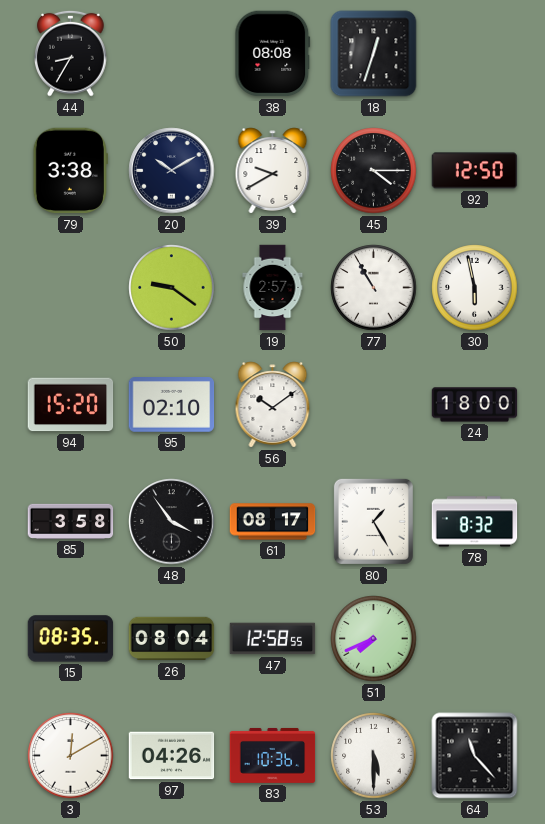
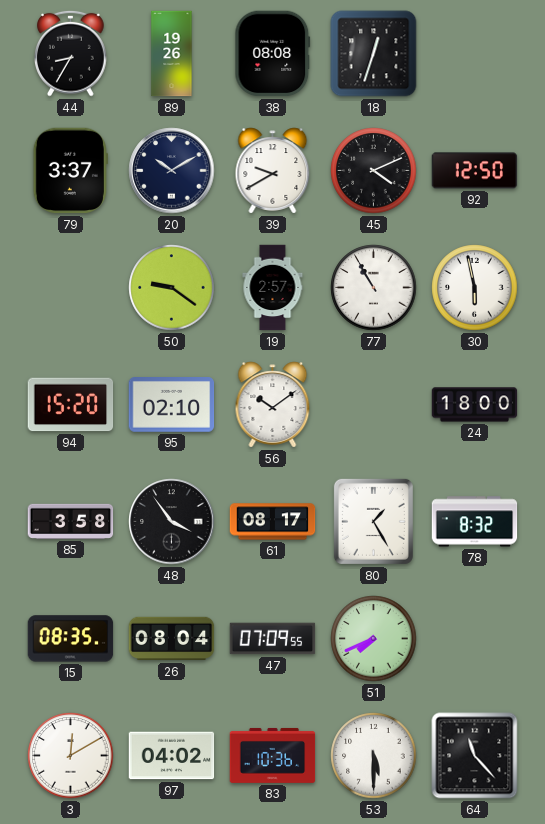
89: none -> 19:26
79: 3:38 -> 3:37
45: 4:15 -> 4:11
47: 12:58 -> 07:09
97: 04:26 -> 04:02
